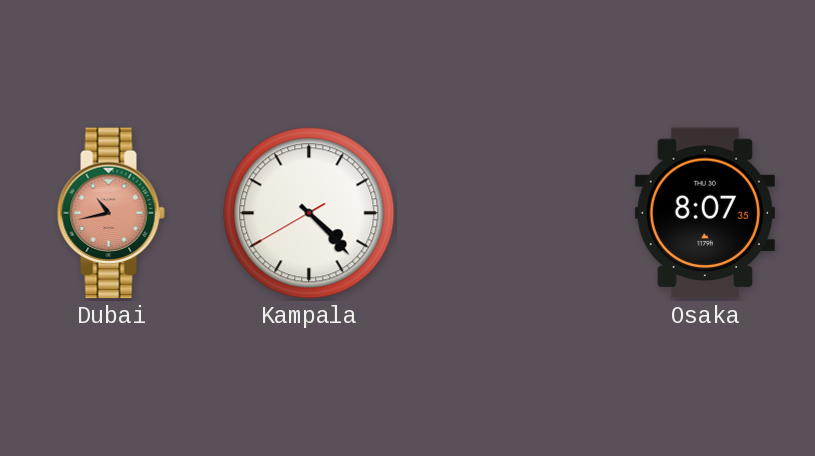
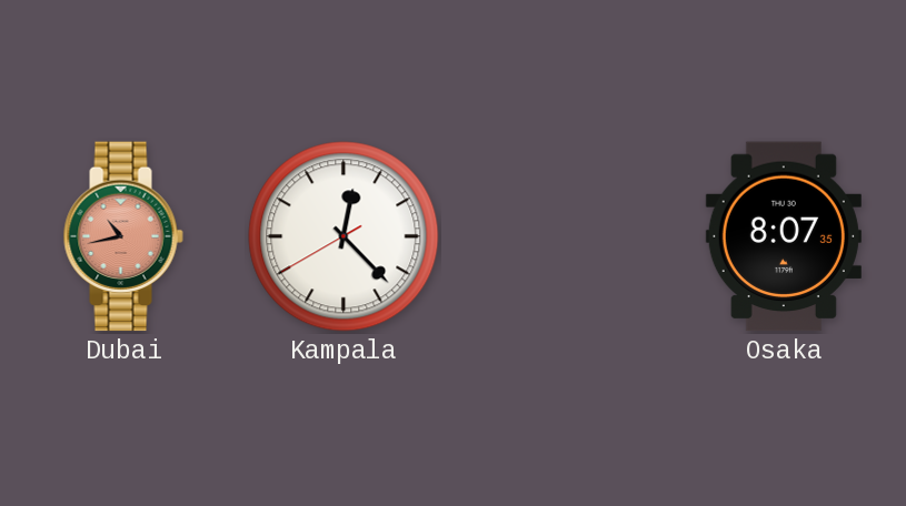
Kampala: 4:22 -> 12:22
